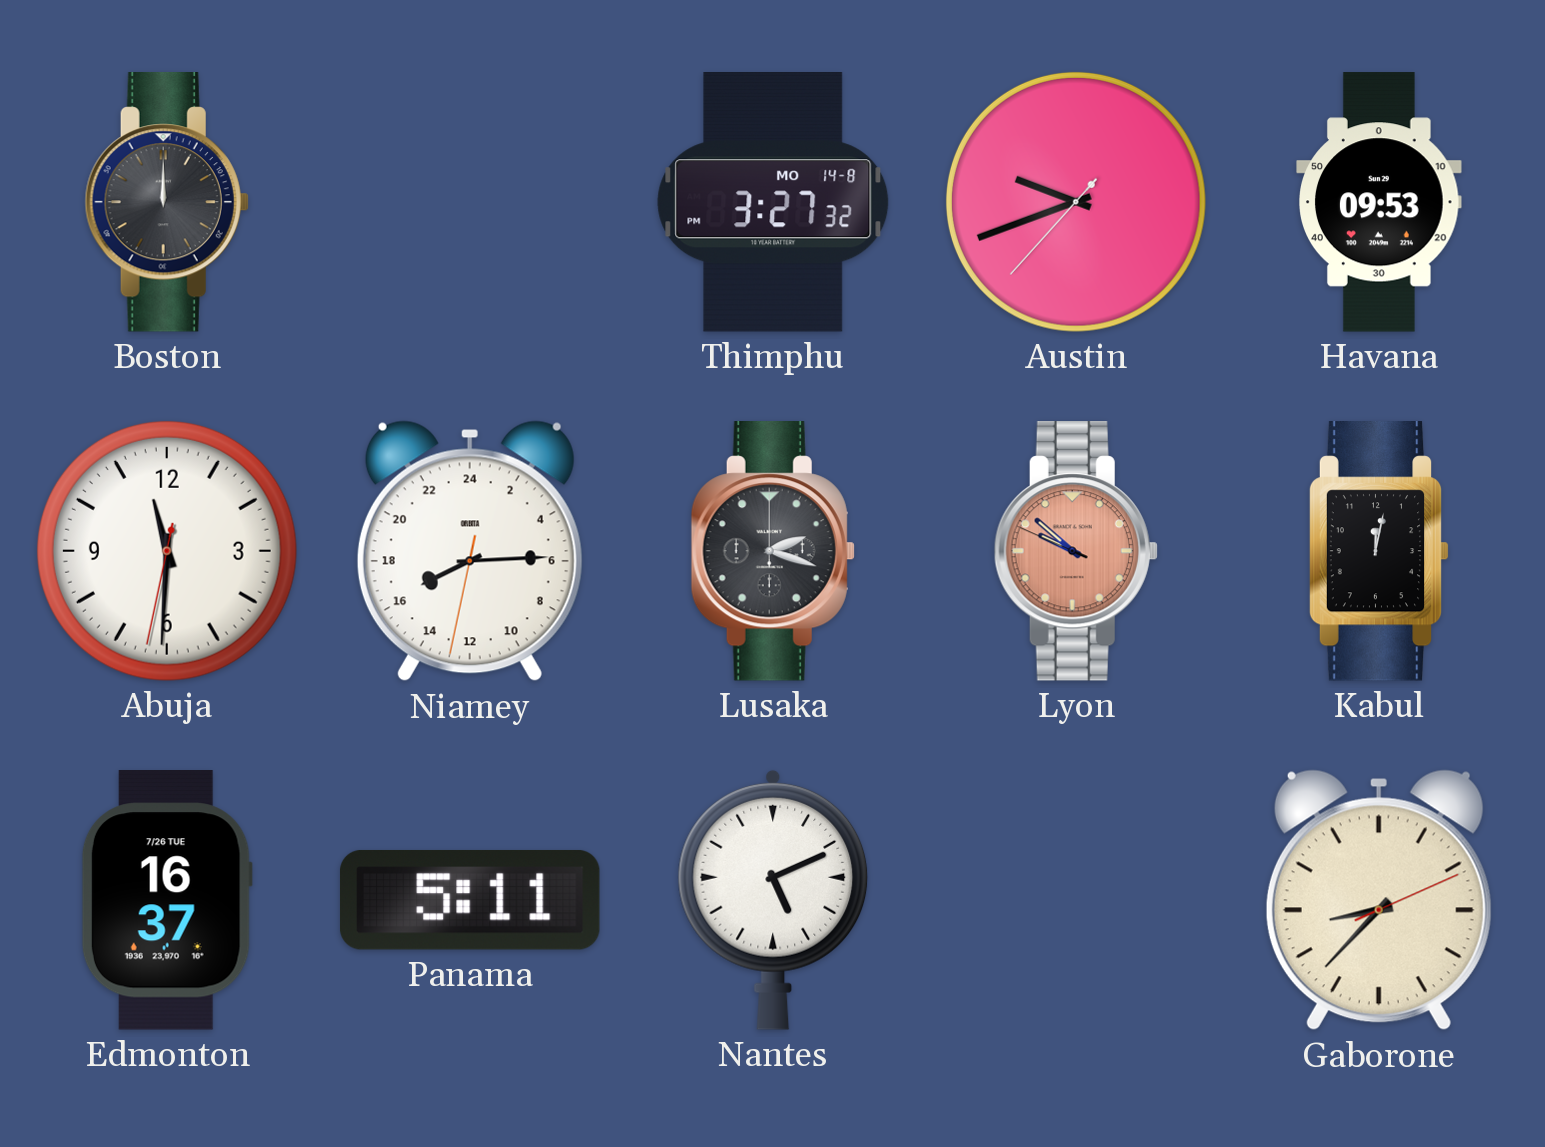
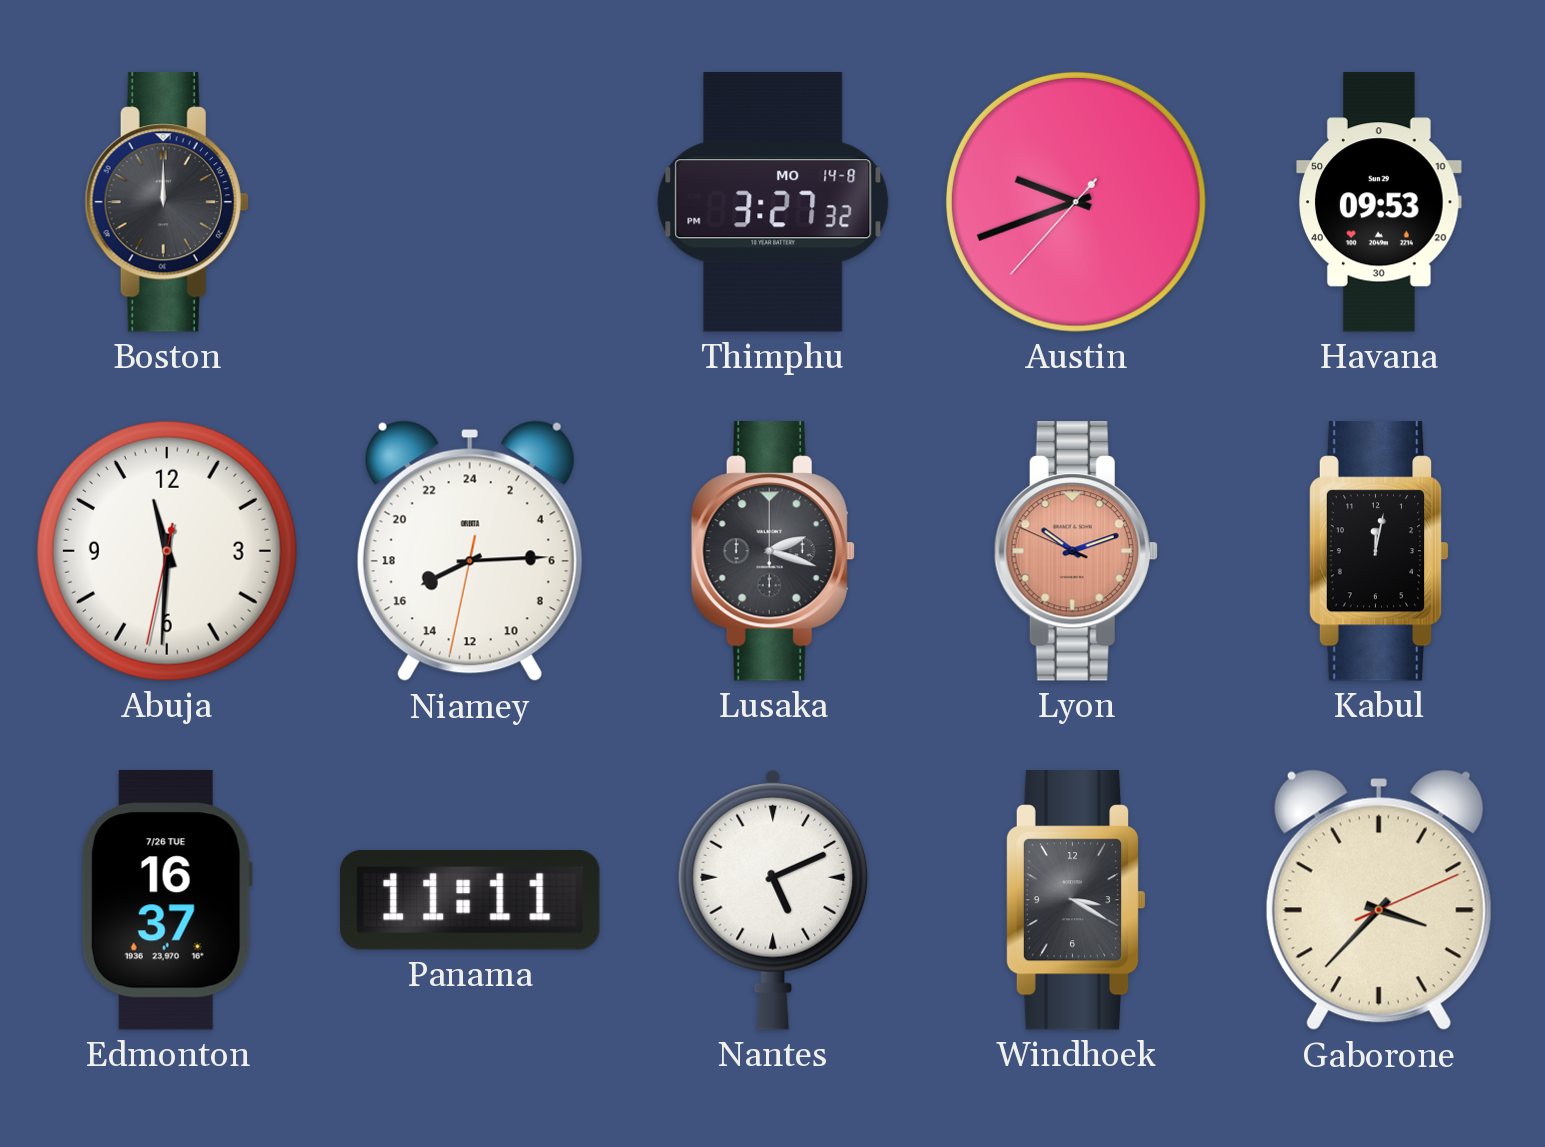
Lyon: 9:51 -> 10:11
Panama: 5:11 -> 11:11
Windhoek: none -> 3:20
Gaborone: 8:37 -> 3:37
